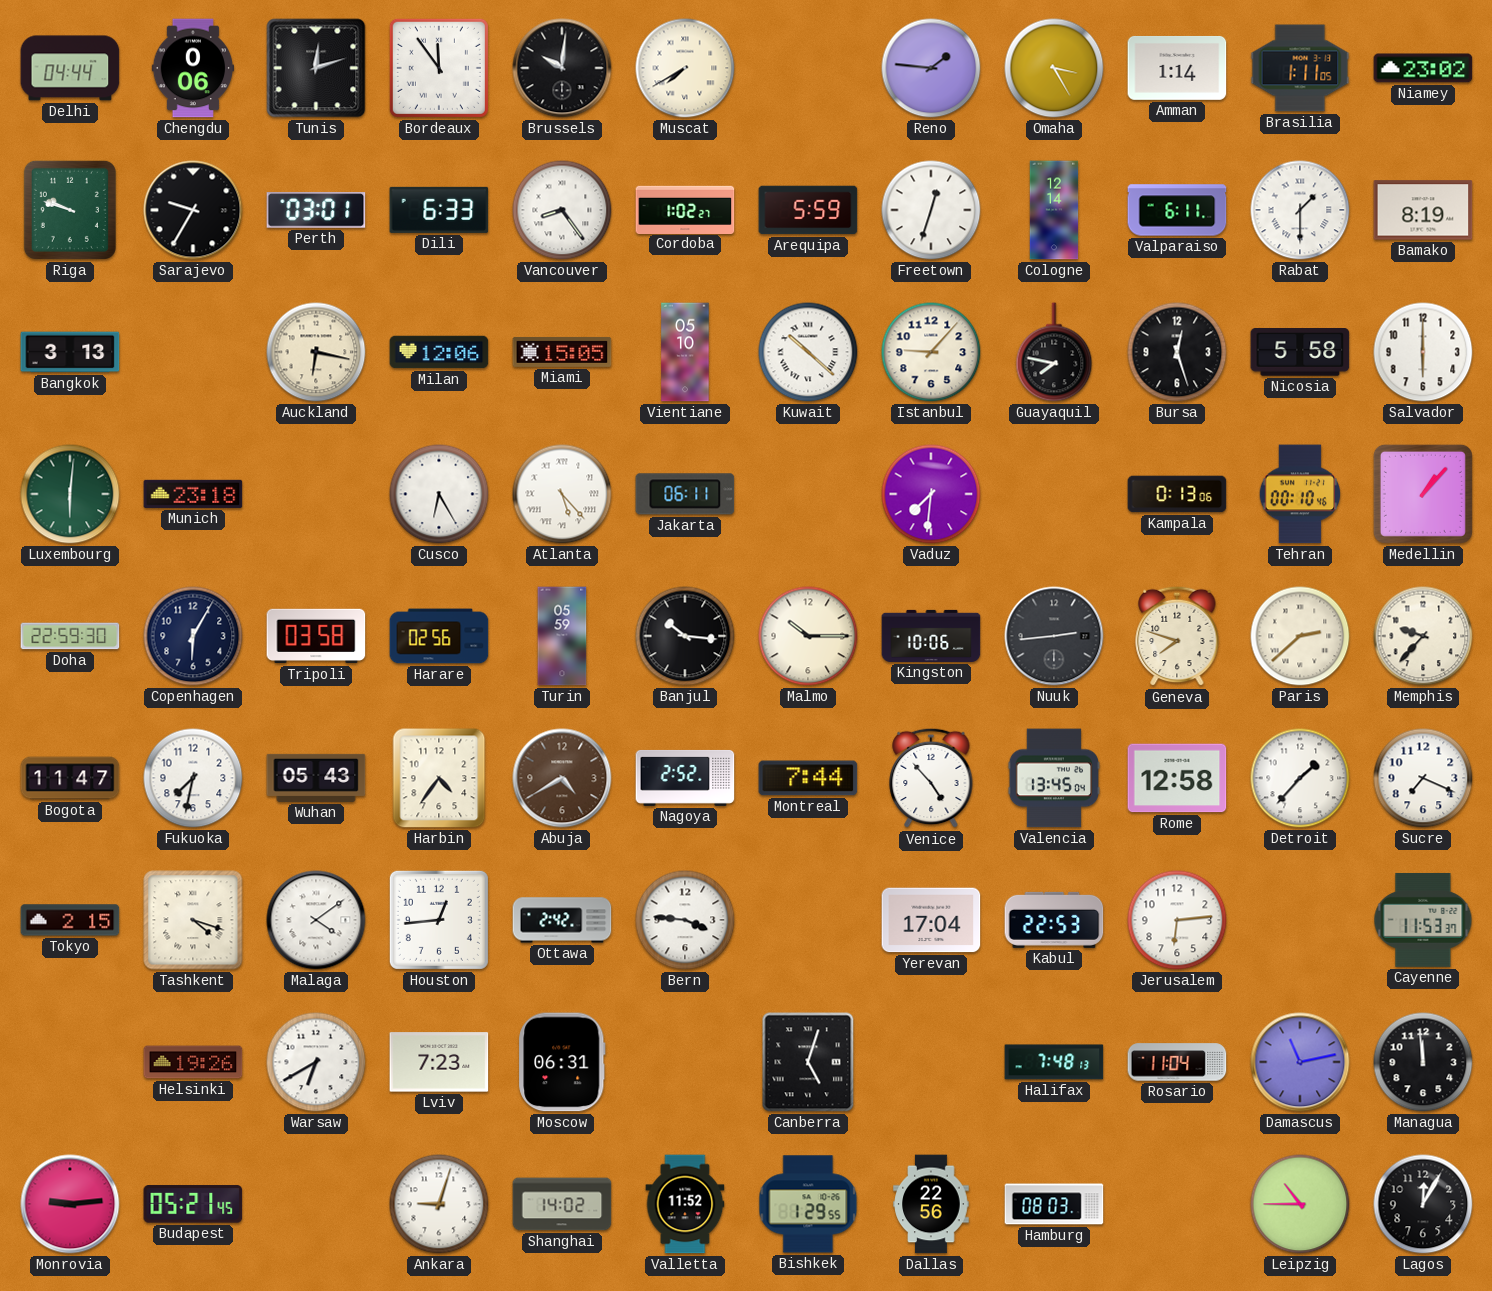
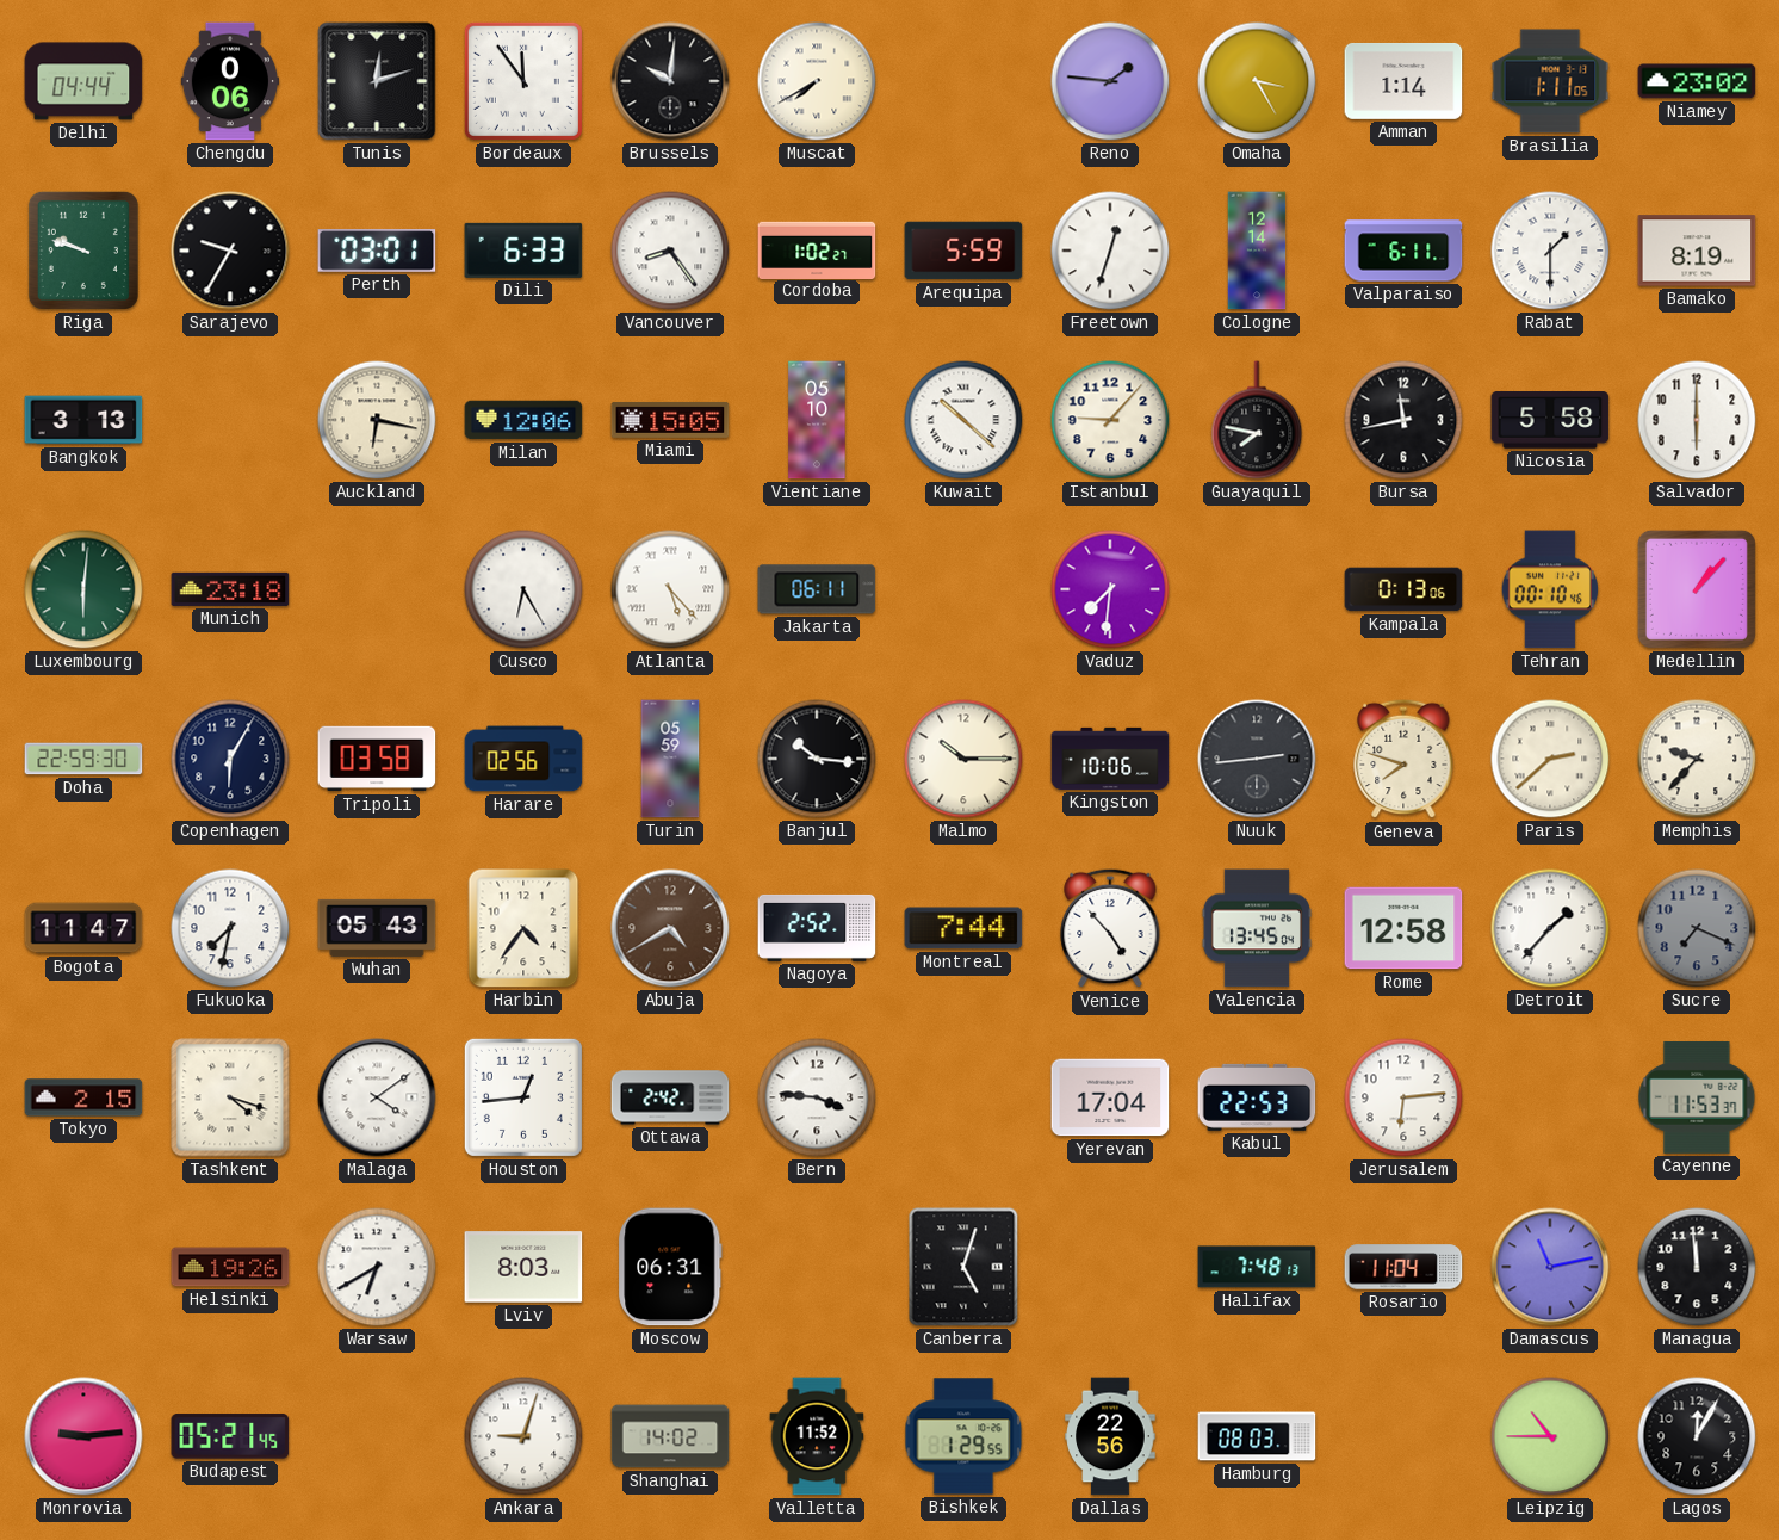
Bursa: 12:27 -> 11:43
Sucre dial: white -> grey
Lviv: 7:23 -> 8:03
